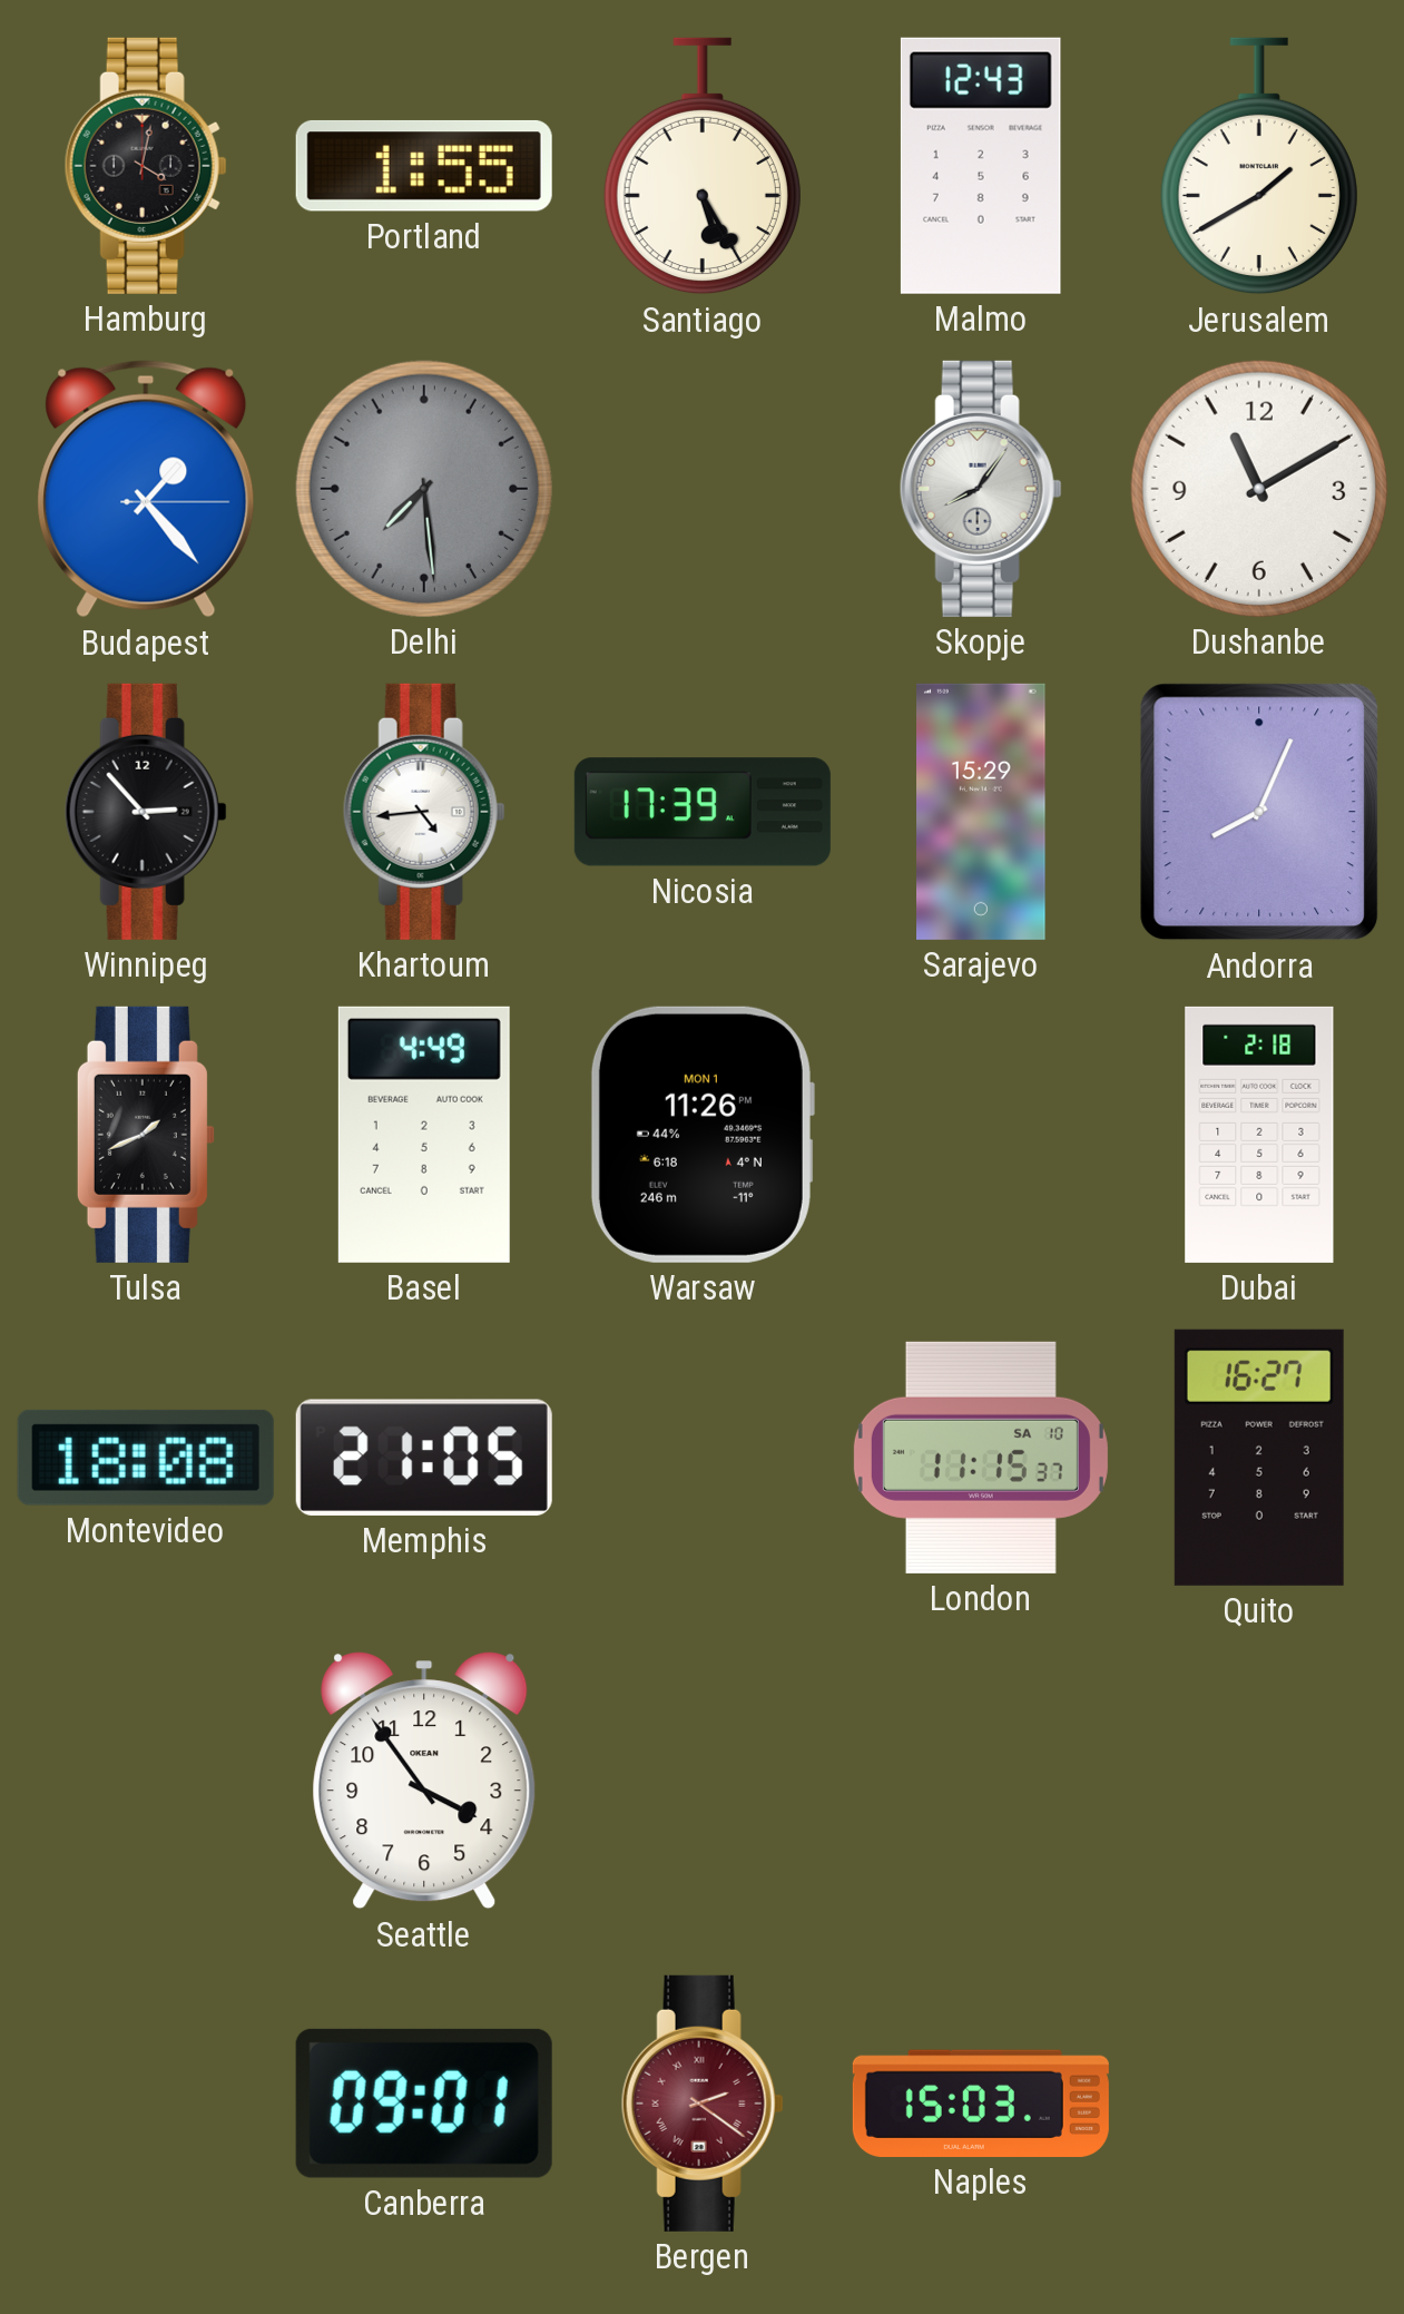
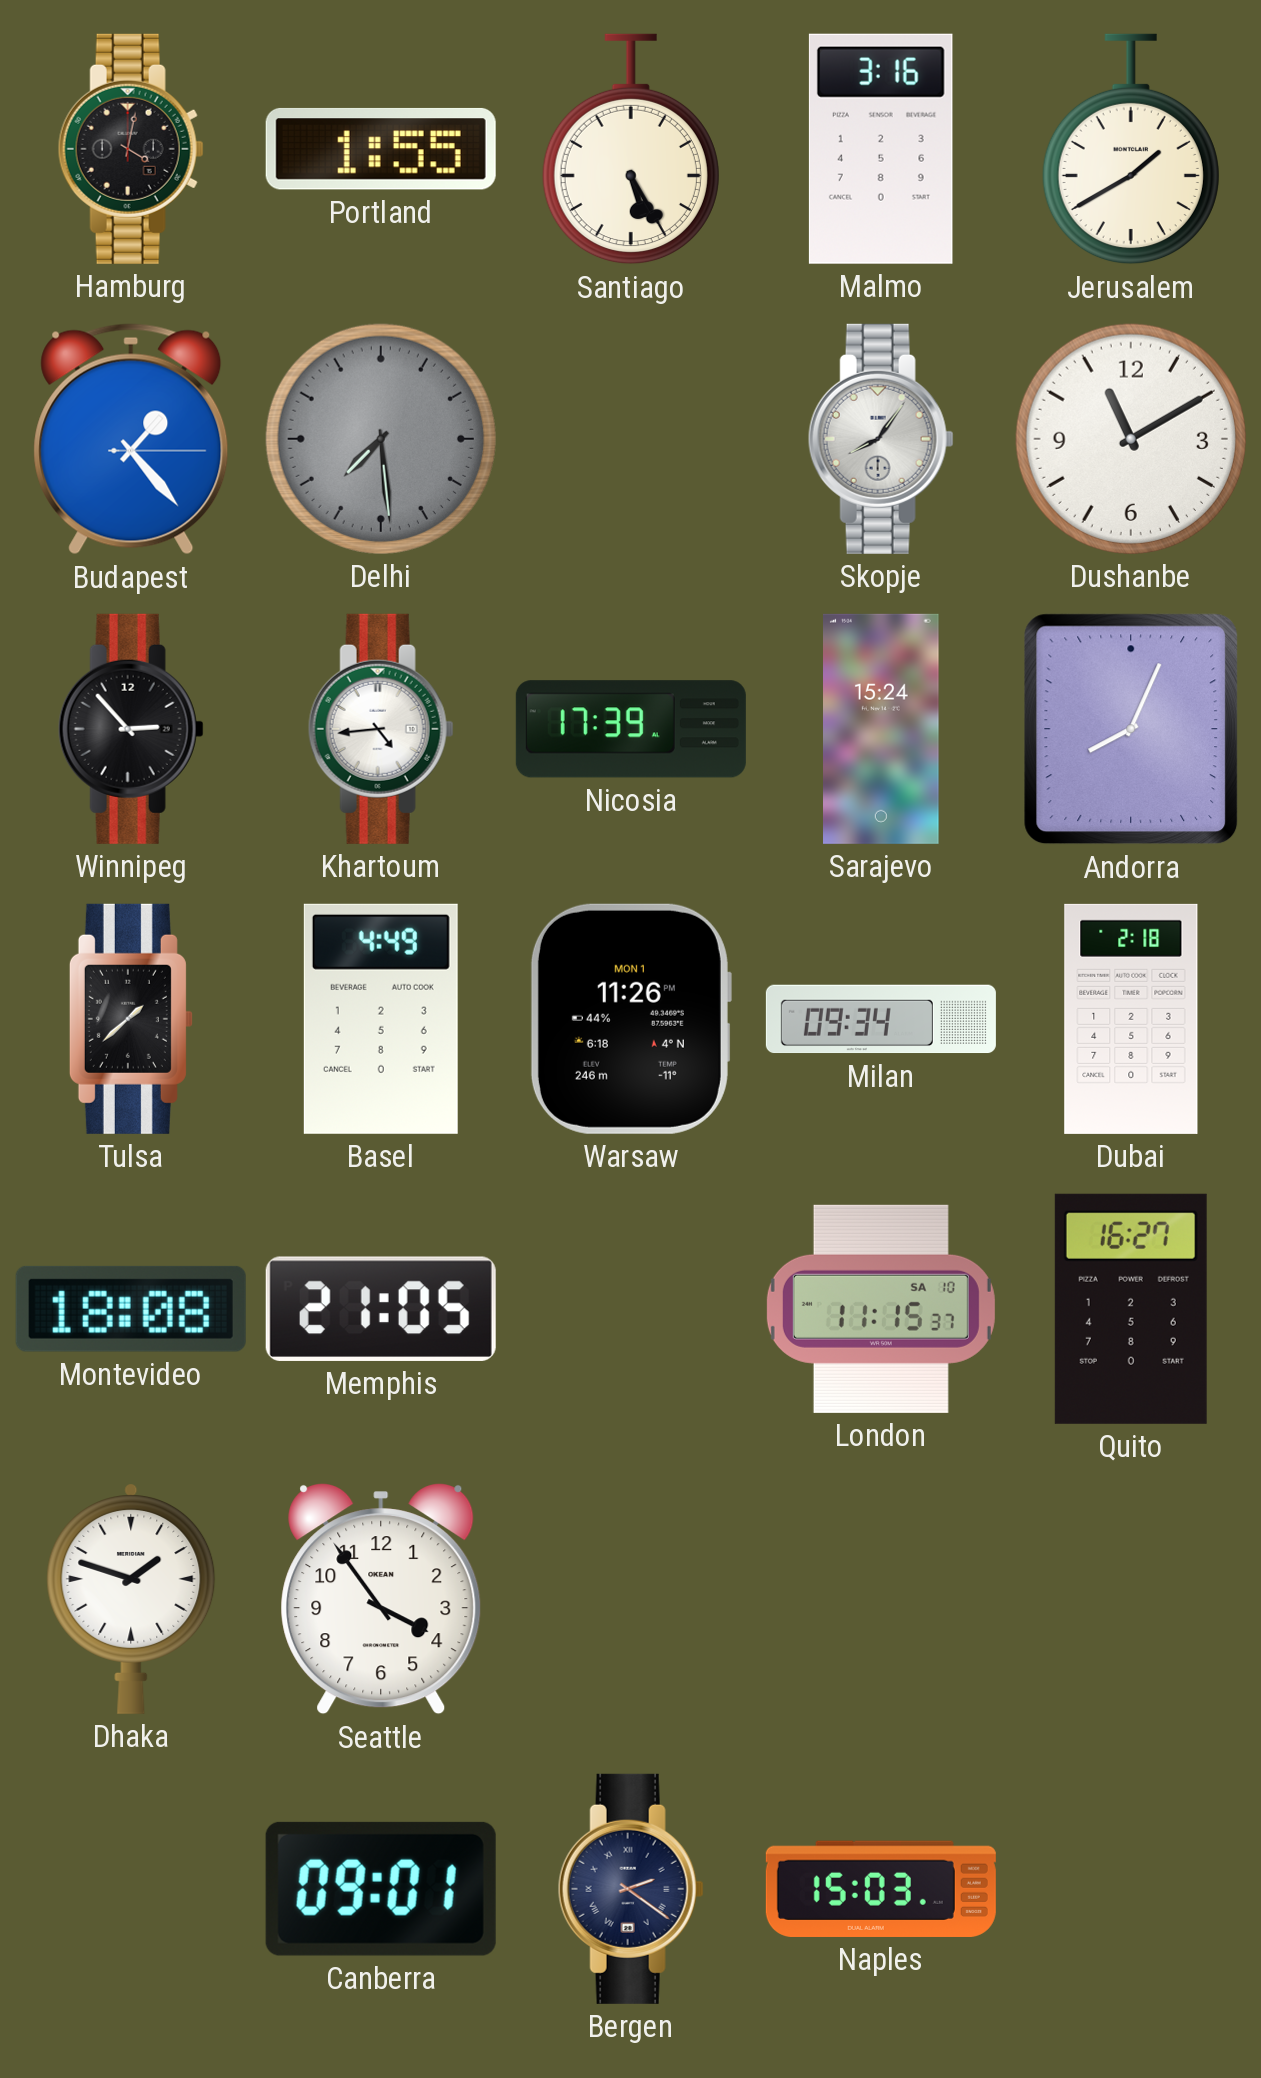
Malmo: 12:43 -> 3:16
Sarajevo: 15:29 -> 15:24
Tulsa: 1:41 -> 1:38
Milan: none -> 09:34
Dhaka: none -> 1:48
Bergen dial: burgundy -> navy
